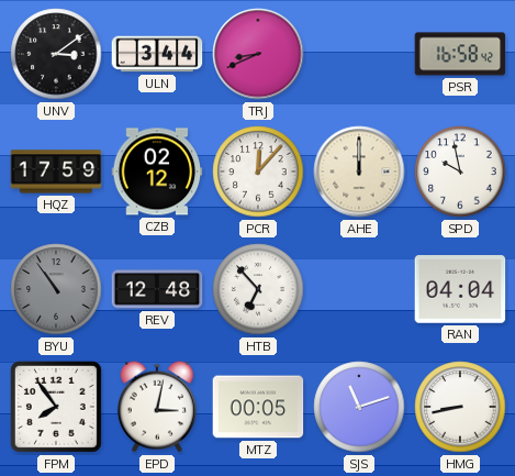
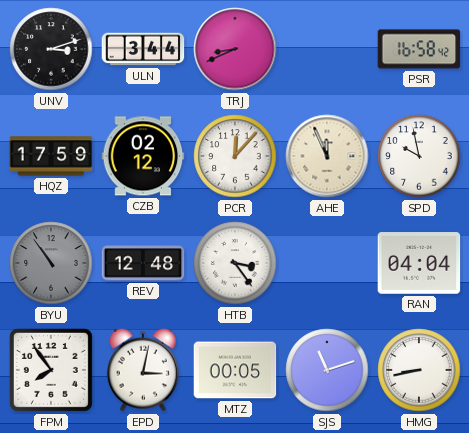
UNV: 3:09 -> 3:12
AHE: 12:00 -> 11:56
HTB: 6:53 -> 3:24
